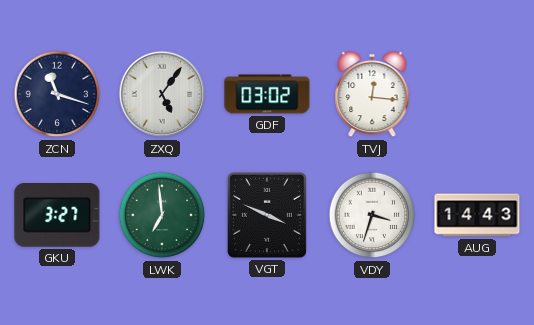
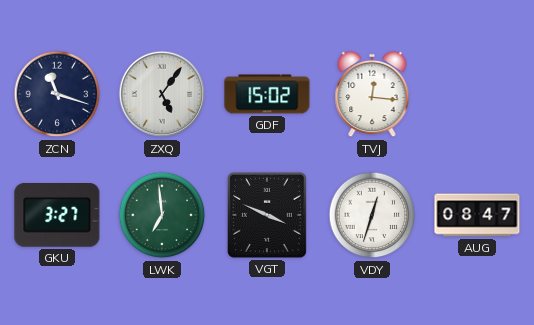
GDF: 03:02 -> 15:02
VDY: 3:33 -> 12:33
AUG: 14:43 -> 08:47
